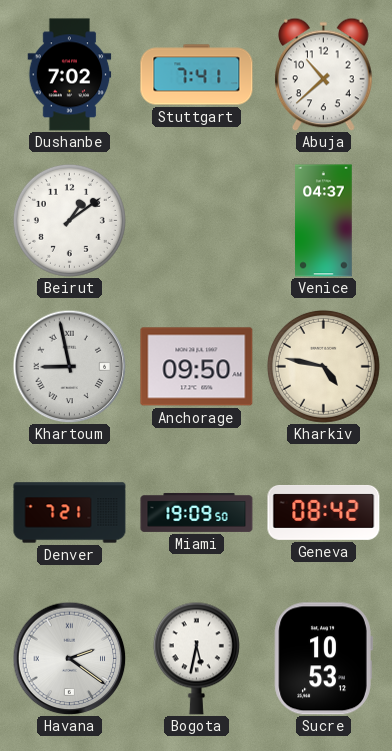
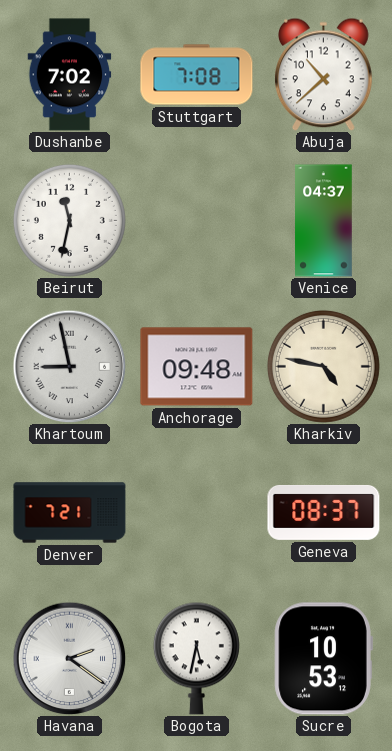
Stuttgart: 7:41 -> 7:08
Beirut: 1:09 -> 11:32
Anchorage: 09:50 -> 09:48
Miami: 19:09 -> none
Geneva: 08:42 -> 08:37
